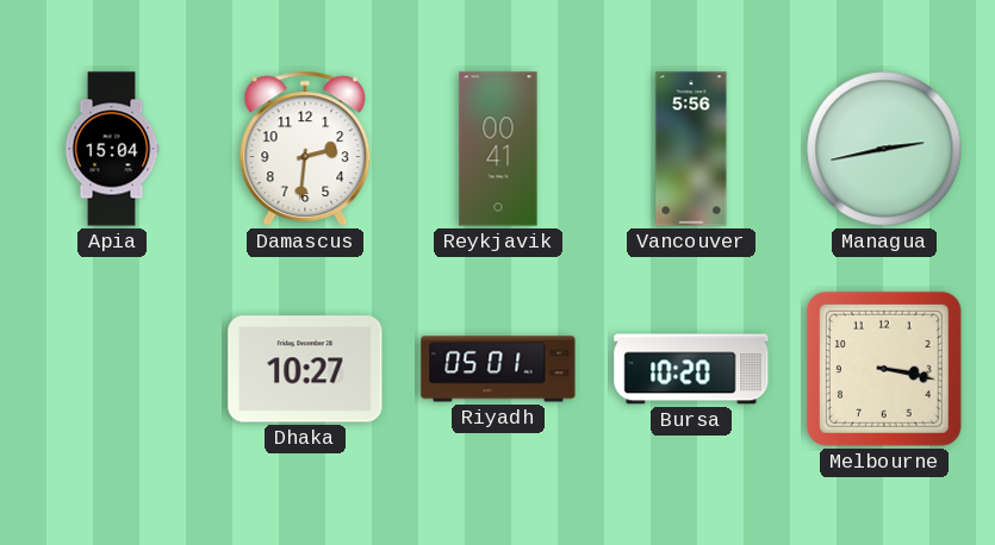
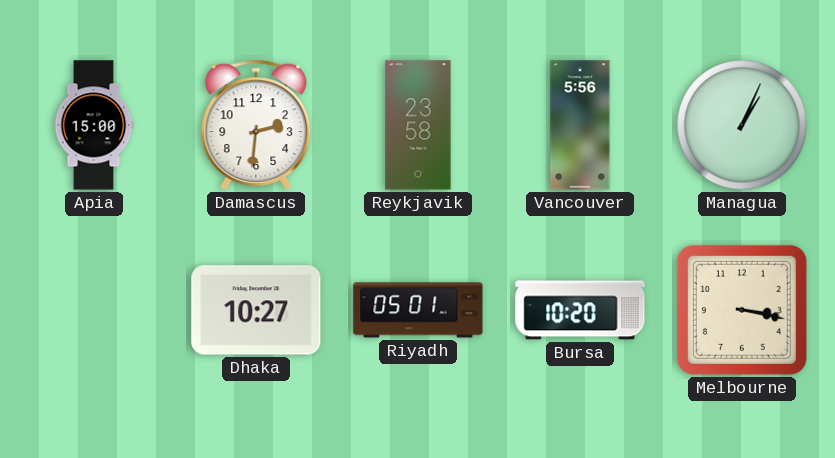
Apia: 15:04 -> 15:00
Reykjavik: 00:41 -> 23:58
Managua: 2:43 -> 1:04
